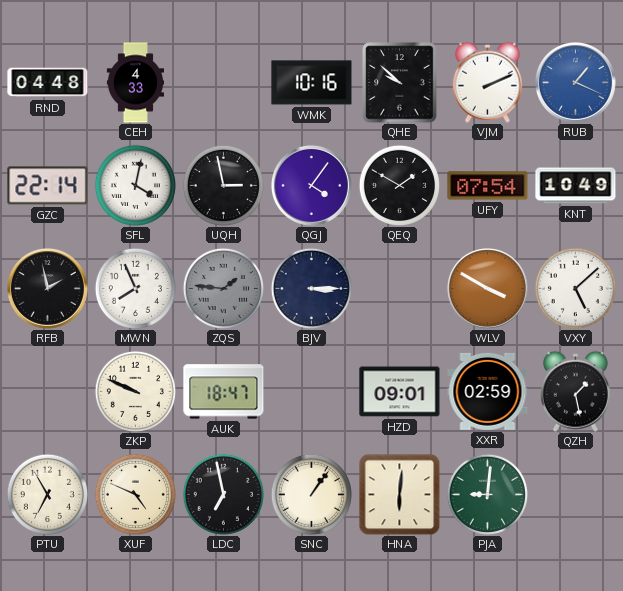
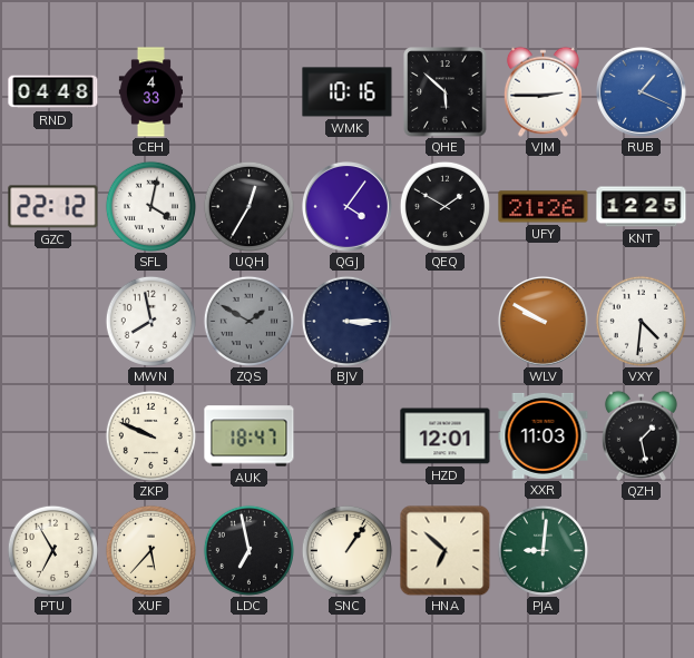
QHE: 9:52 -> 5:52
VJM: 2:11 -> 2:45
GZC: 22:14 -> 22:12
UQH: 2:58 -> 12:35
UFY: 07:54 -> 21:26
KNT: 10:49 -> 12:25
RFB: 1:58 -> none
MWN: 7:56 -> 7:58
ZQS: 1:46 -> 1:50
WLV: 3:50 -> 9:50
VXY: 5:08 -> 4:31
HZD: 09:01 -> 12:01
XXR: 02:59 -> 11:03
XUF: 4:49 -> 5:37
HNA: 6:01 -> 6:52
